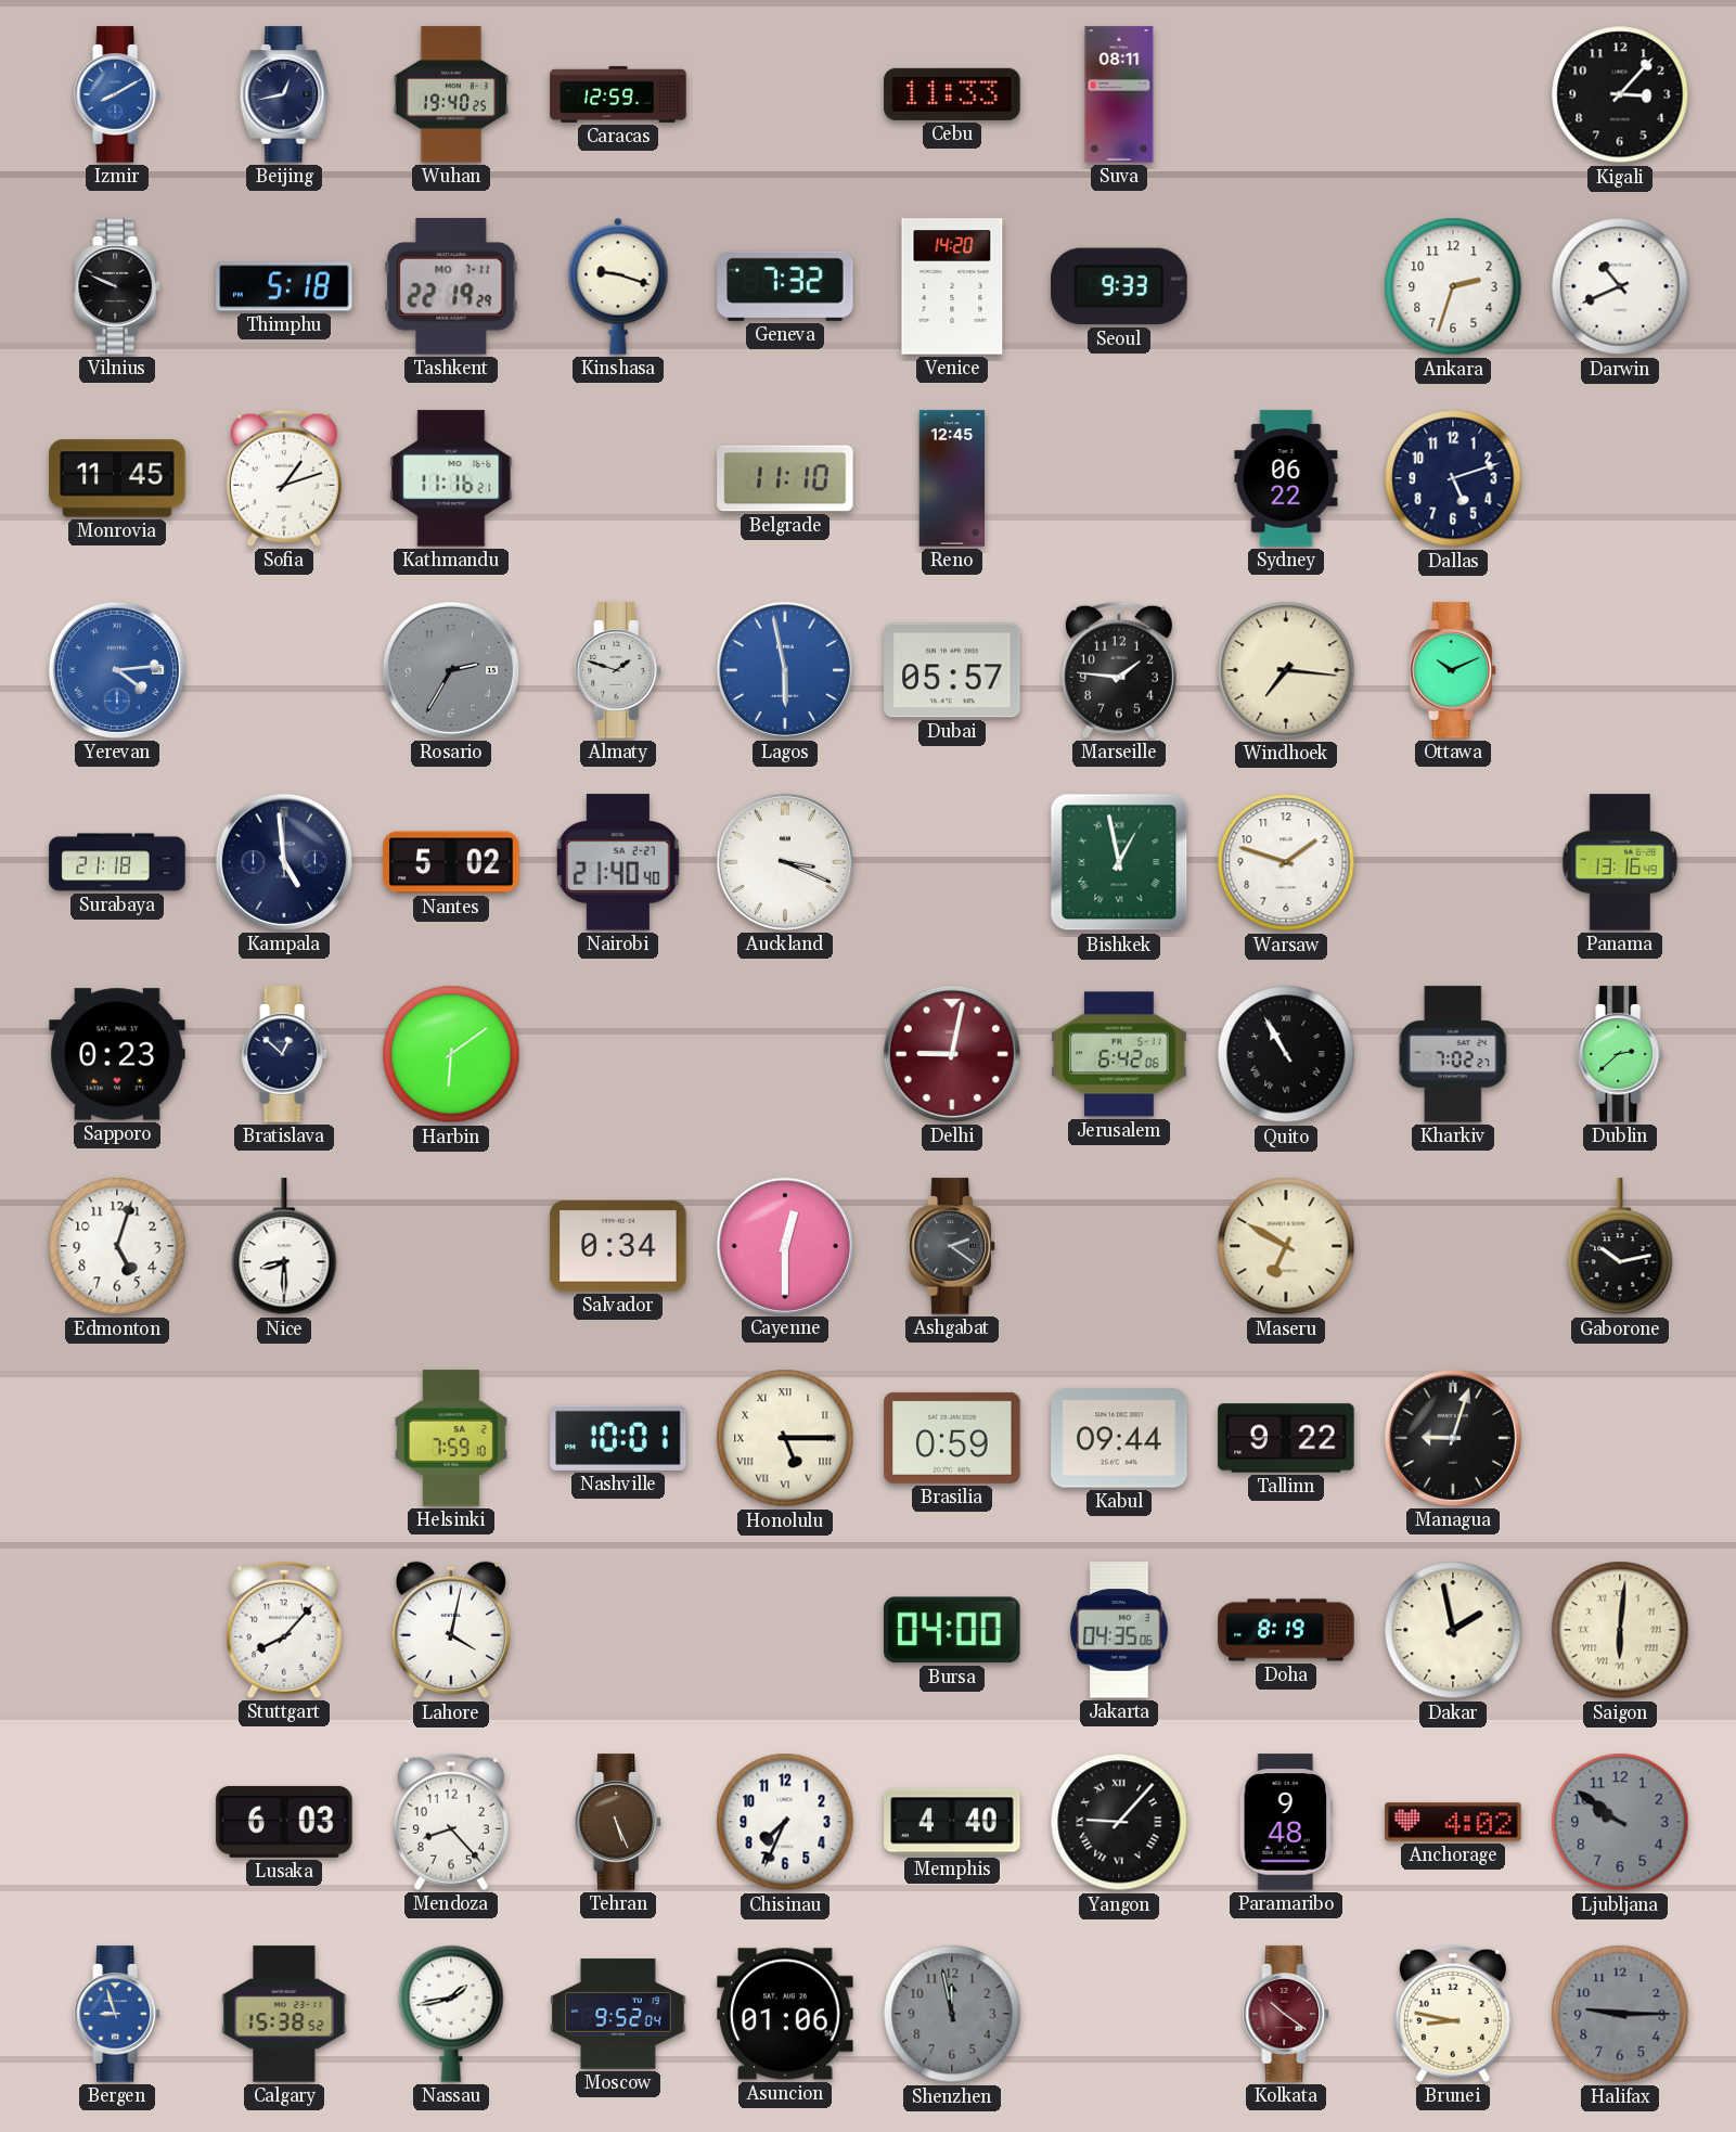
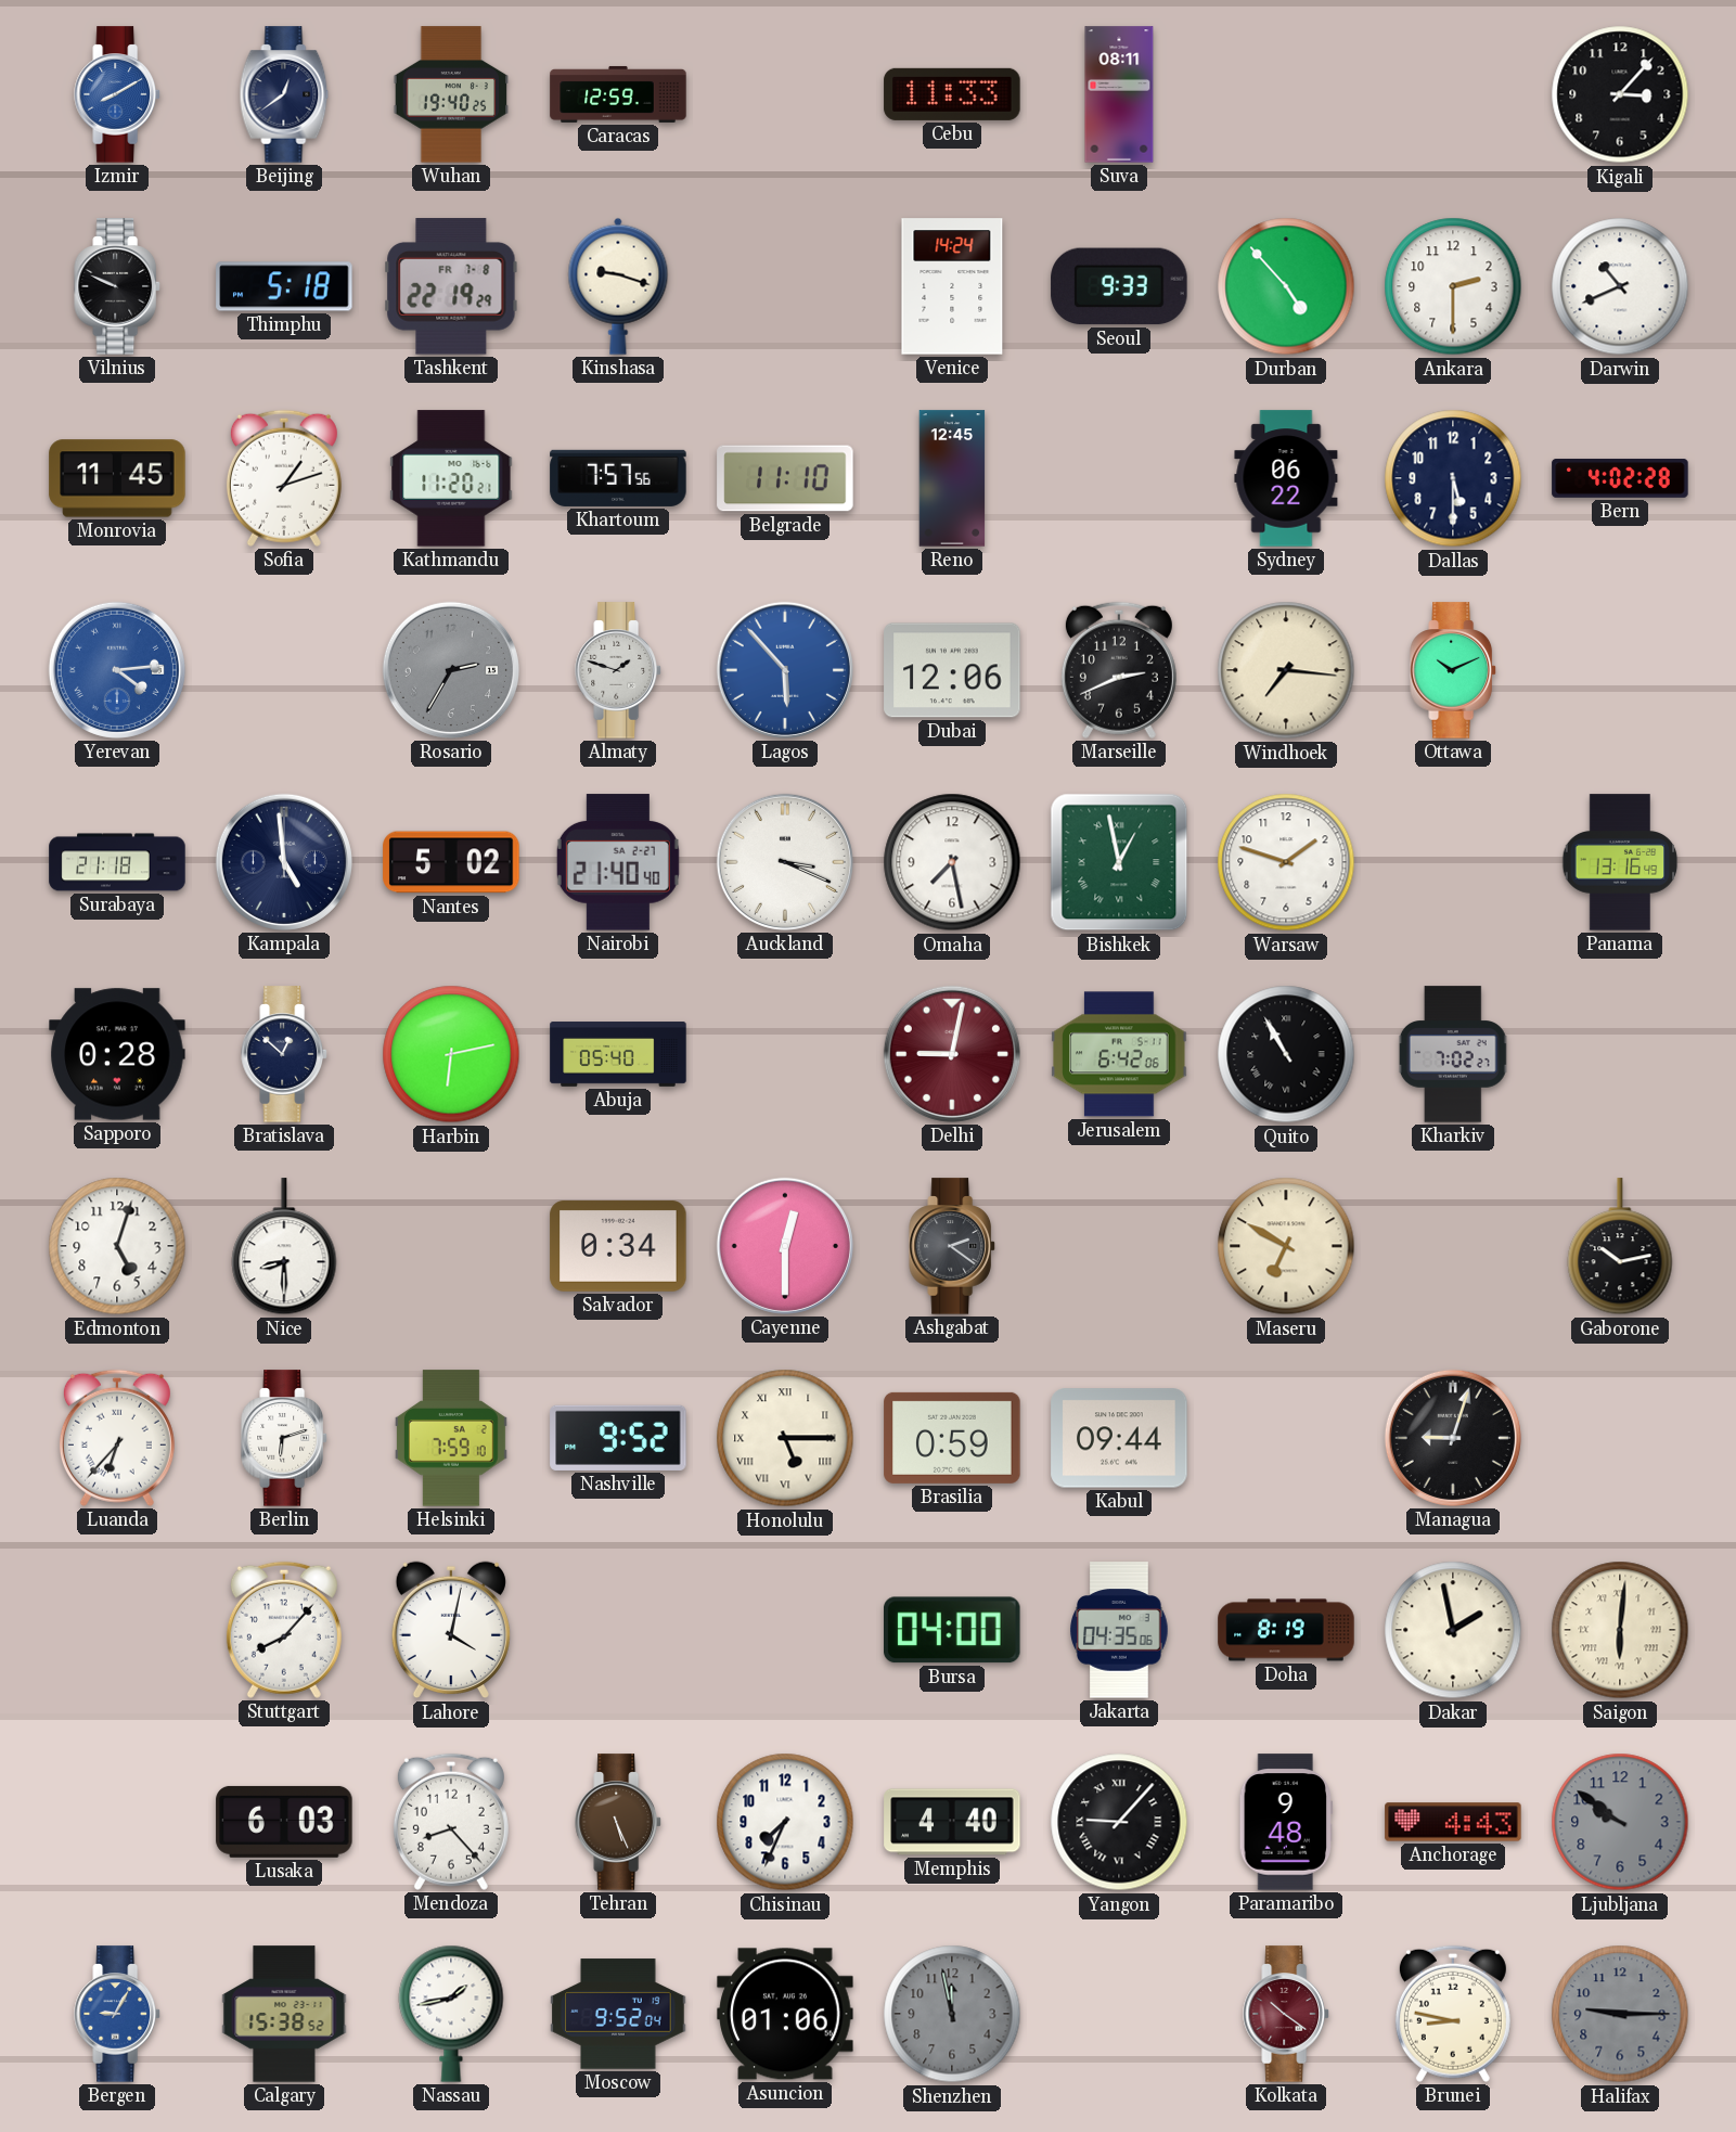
Beijing: 12:43 -> 12:39
Tashkent date: MO 7-11 -> FR 7-8
Geneva: 7:32 -> none
Venice: 14:20 -> 14:24
Durban: none -> 4:53
Ankara: 2:33 -> 2:30
Kathmandu: 11:16 -> 11:20
Khartoum: none -> 7:57
Dallas: 5:12 -> 5:30
Bern: none -> 4:02
Lagos: 5:58 -> 5:53
Dubai: 05:57 -> 12:06
Marseille: 1:46 -> 2:41
Omaha: none -> 7:28
Sapporo: 0:23 -> 0:28
Harbin: 6:09 -> 6:13
Abuja: none -> 05:40
Dublin: 2:38 -> none
Luanda: none -> 6:37
Berlin: none -> 6:12
Nashville: 10:01 -> 9:52
Tallinn: 9:22 -> none
Anchorage: 4:02 -> 4:43
Bergen: 8:57 -> 9:05
